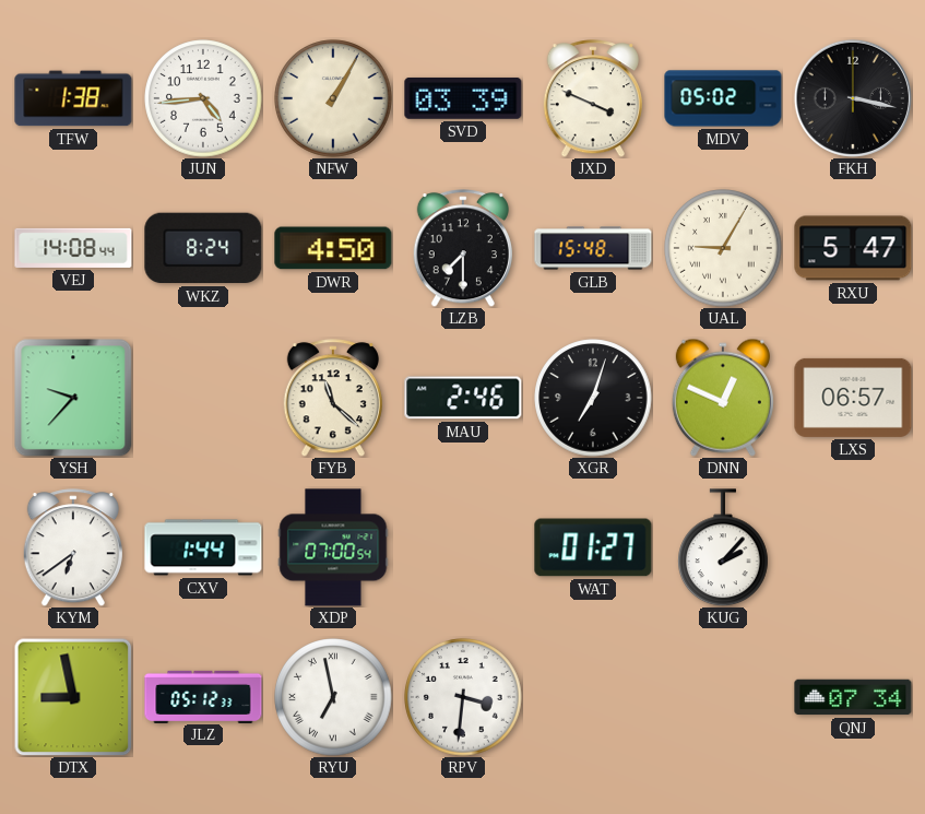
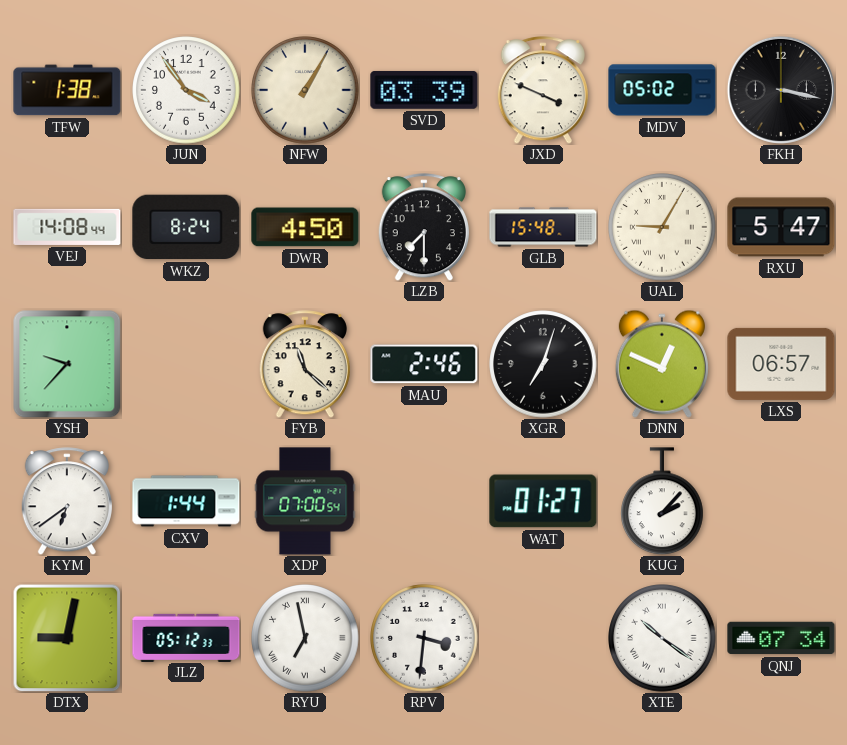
JUN: 4:44 -> 3:54
DTX: 8:58 -> 9:02
XTE: none -> 10:21
